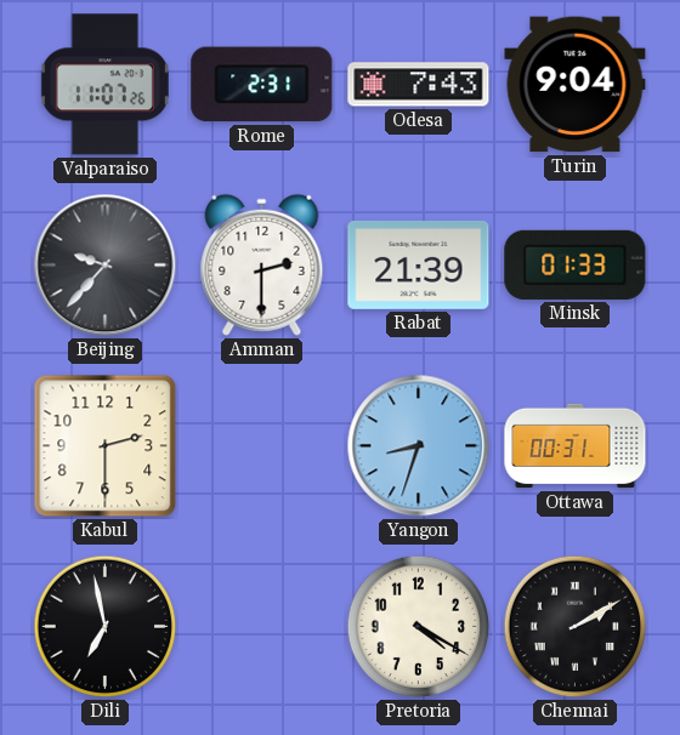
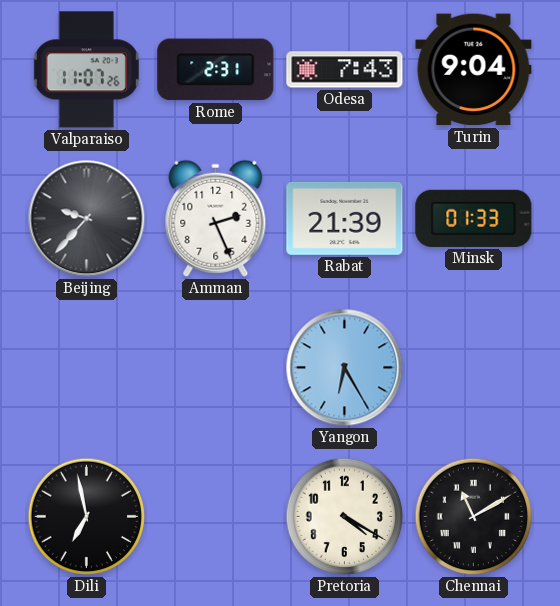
Amman: 2:30 -> 2:26
Kabul: 2:30 -> none
Yangon: 8:33 -> 6:25
Ottawa: 00:31 -> none
Chennai: 2:10 -> 11:10
